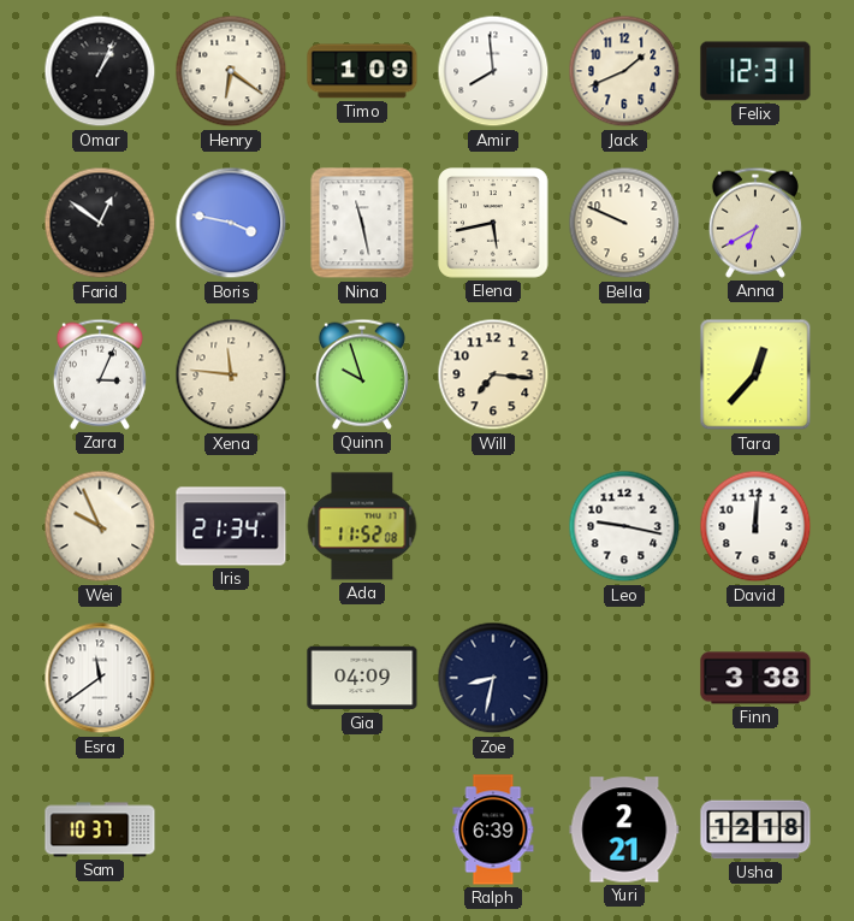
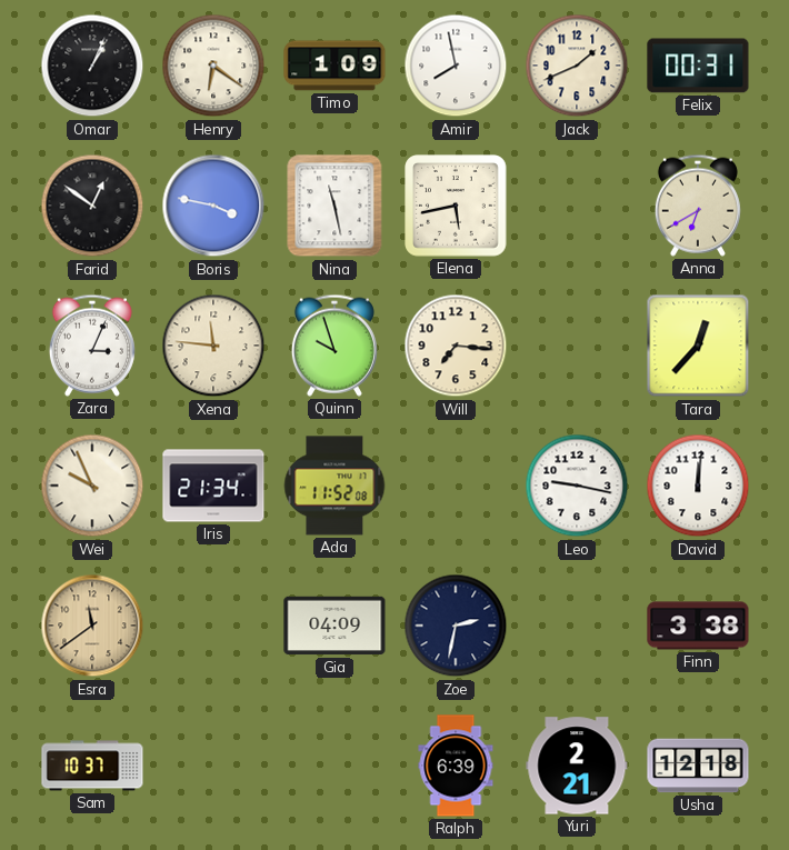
Amir: 7:59 -> 7:58
Felix: 12:31 -> 00:31
Bella: 9:49 -> none
Esra dial: white -> champagne
Zoe: 8:32 -> 2:32
